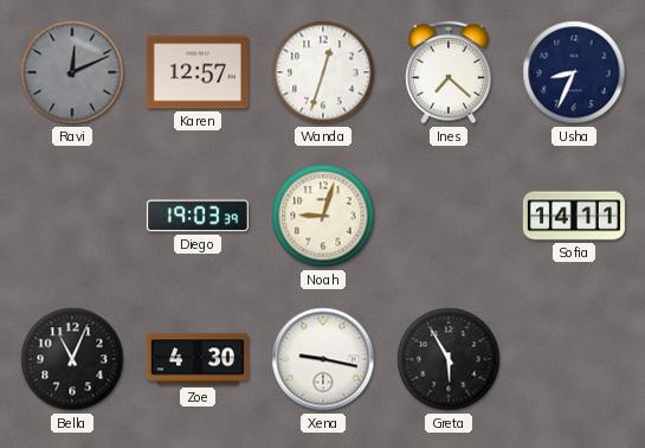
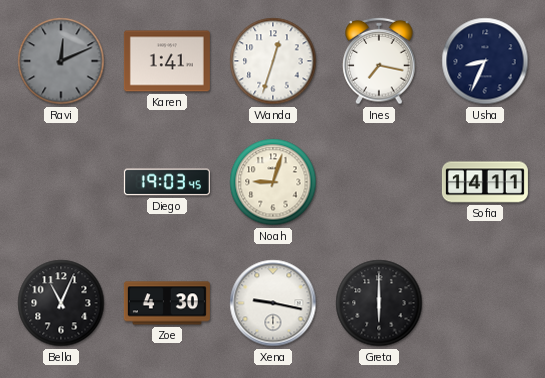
Karen: 12:57 -> 1:41
Ines: 7:22 -> 7:17
Diego: 19:03:39 -> 19:03:45
Greta: 5:55 -> 6:00
